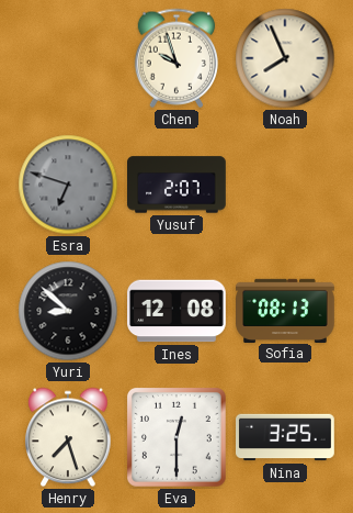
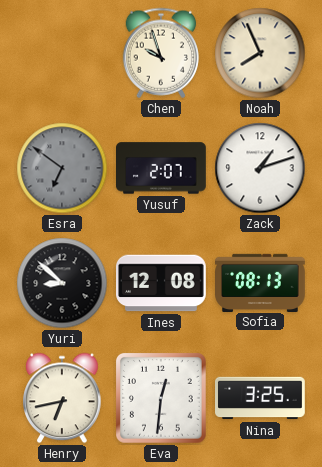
Esra: 6:48 -> 6:51
Zack: none -> 1:12
Henry: 7:27 -> 6:43
Eva: 12:30 -> 12:31
